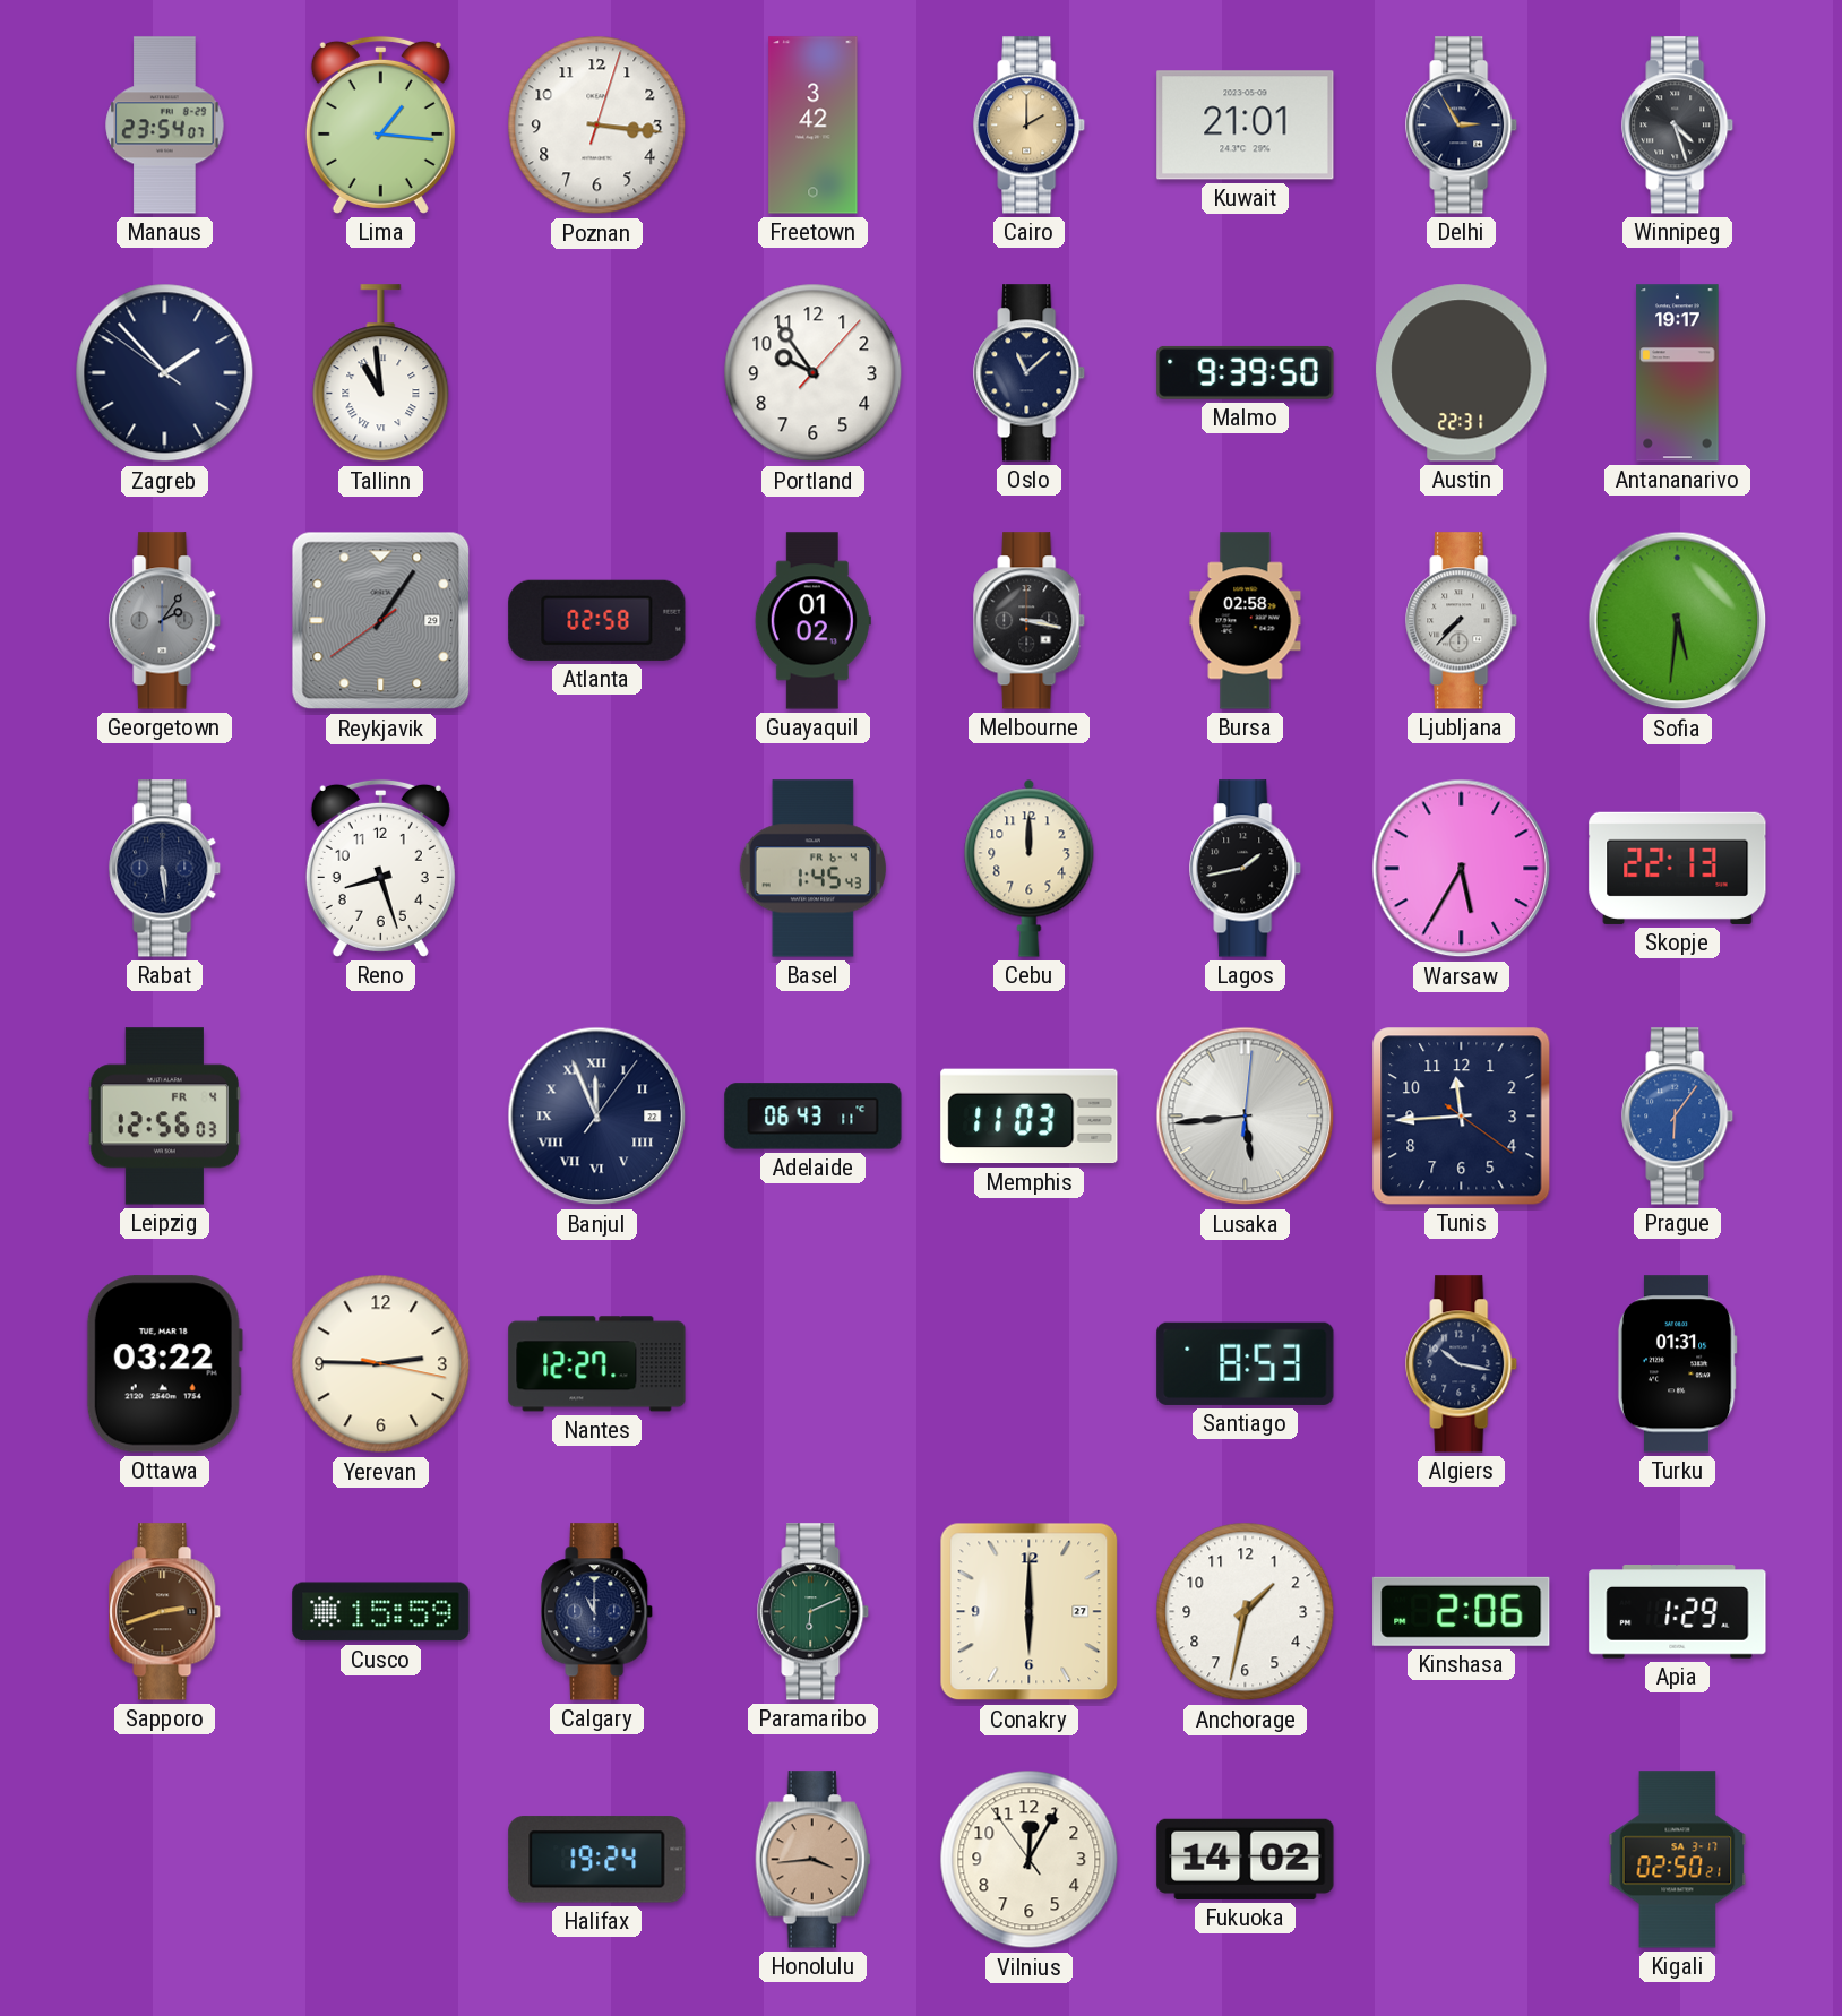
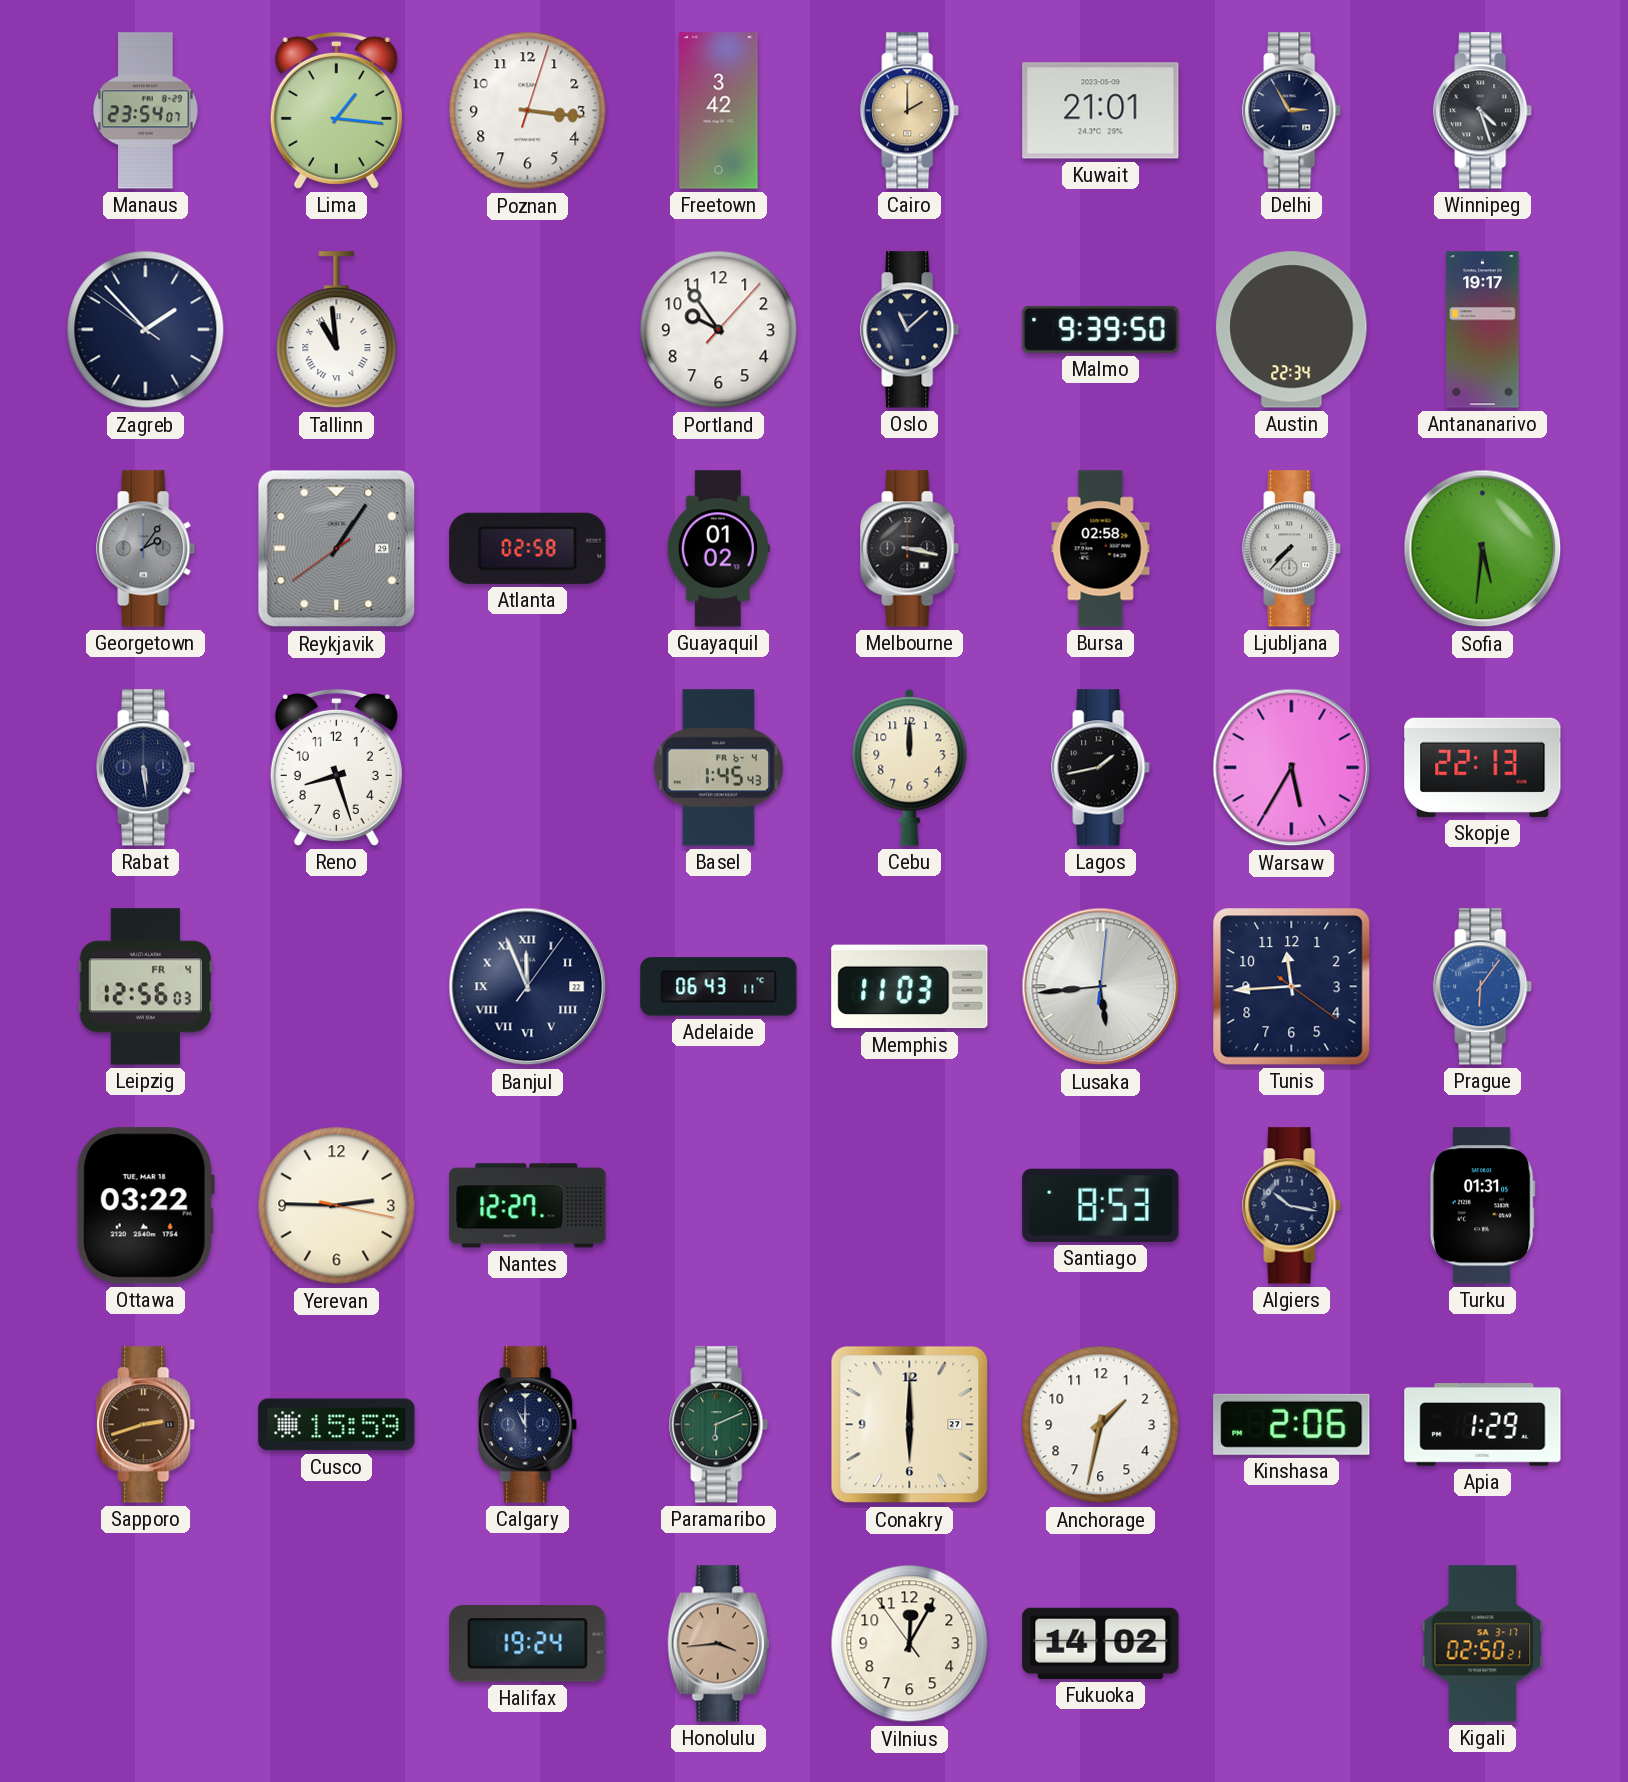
Austin: 22:31 -> 22:34
